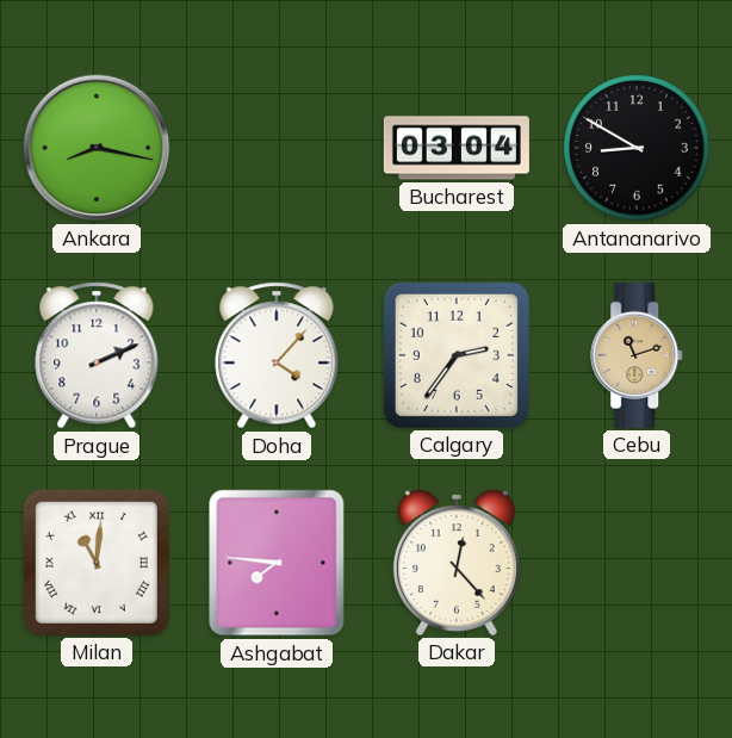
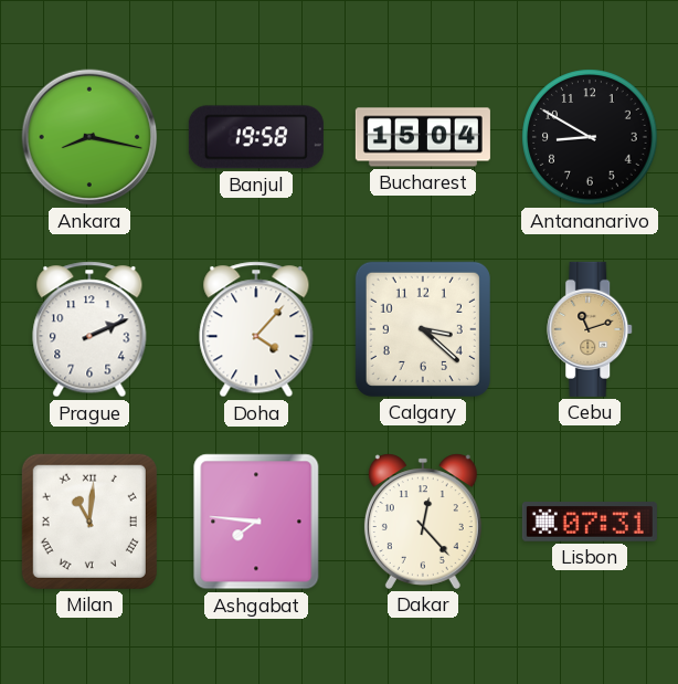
Banjul: none -> 19:58
Bucharest: 03:04 -> 15:04
Calgary: 2:36 -> 3:22
Lisbon: none -> 07:31
